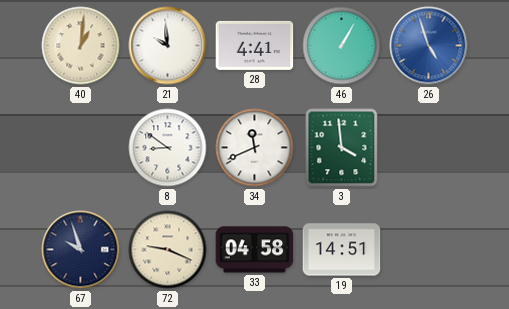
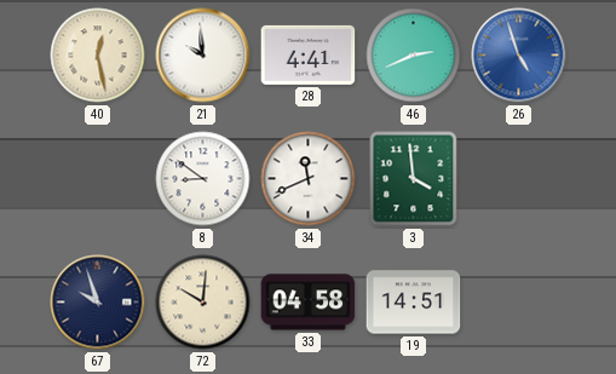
40: 1:01 -> 12:28
46: 1:05 -> 2:41
72: 9:19 -> 10:01
